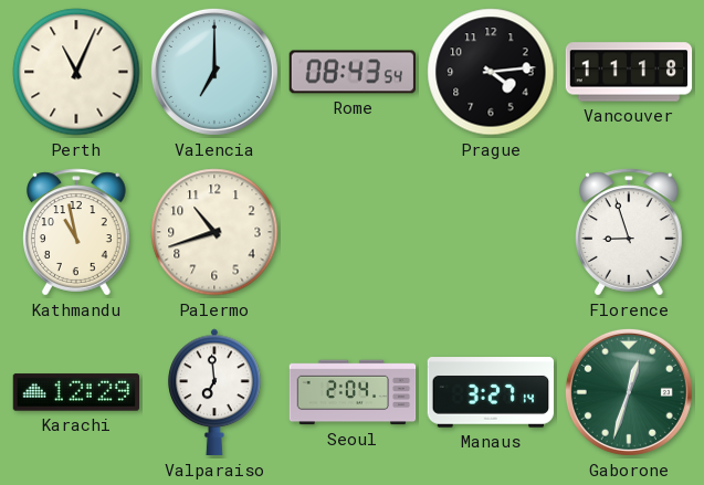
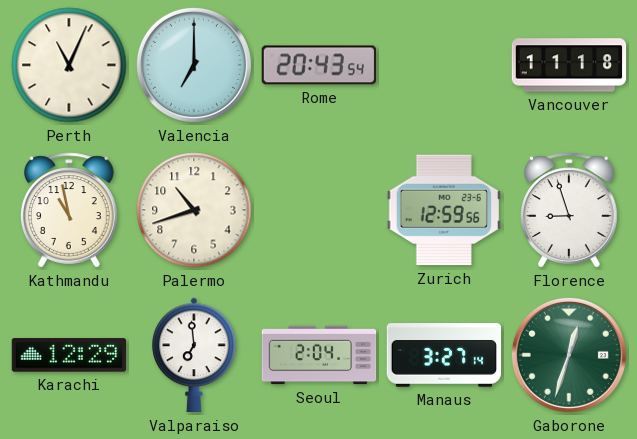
Rome: 08:43 -> 20:43
Prague: 4:14 -> none
Zurich: none -> 12:59
